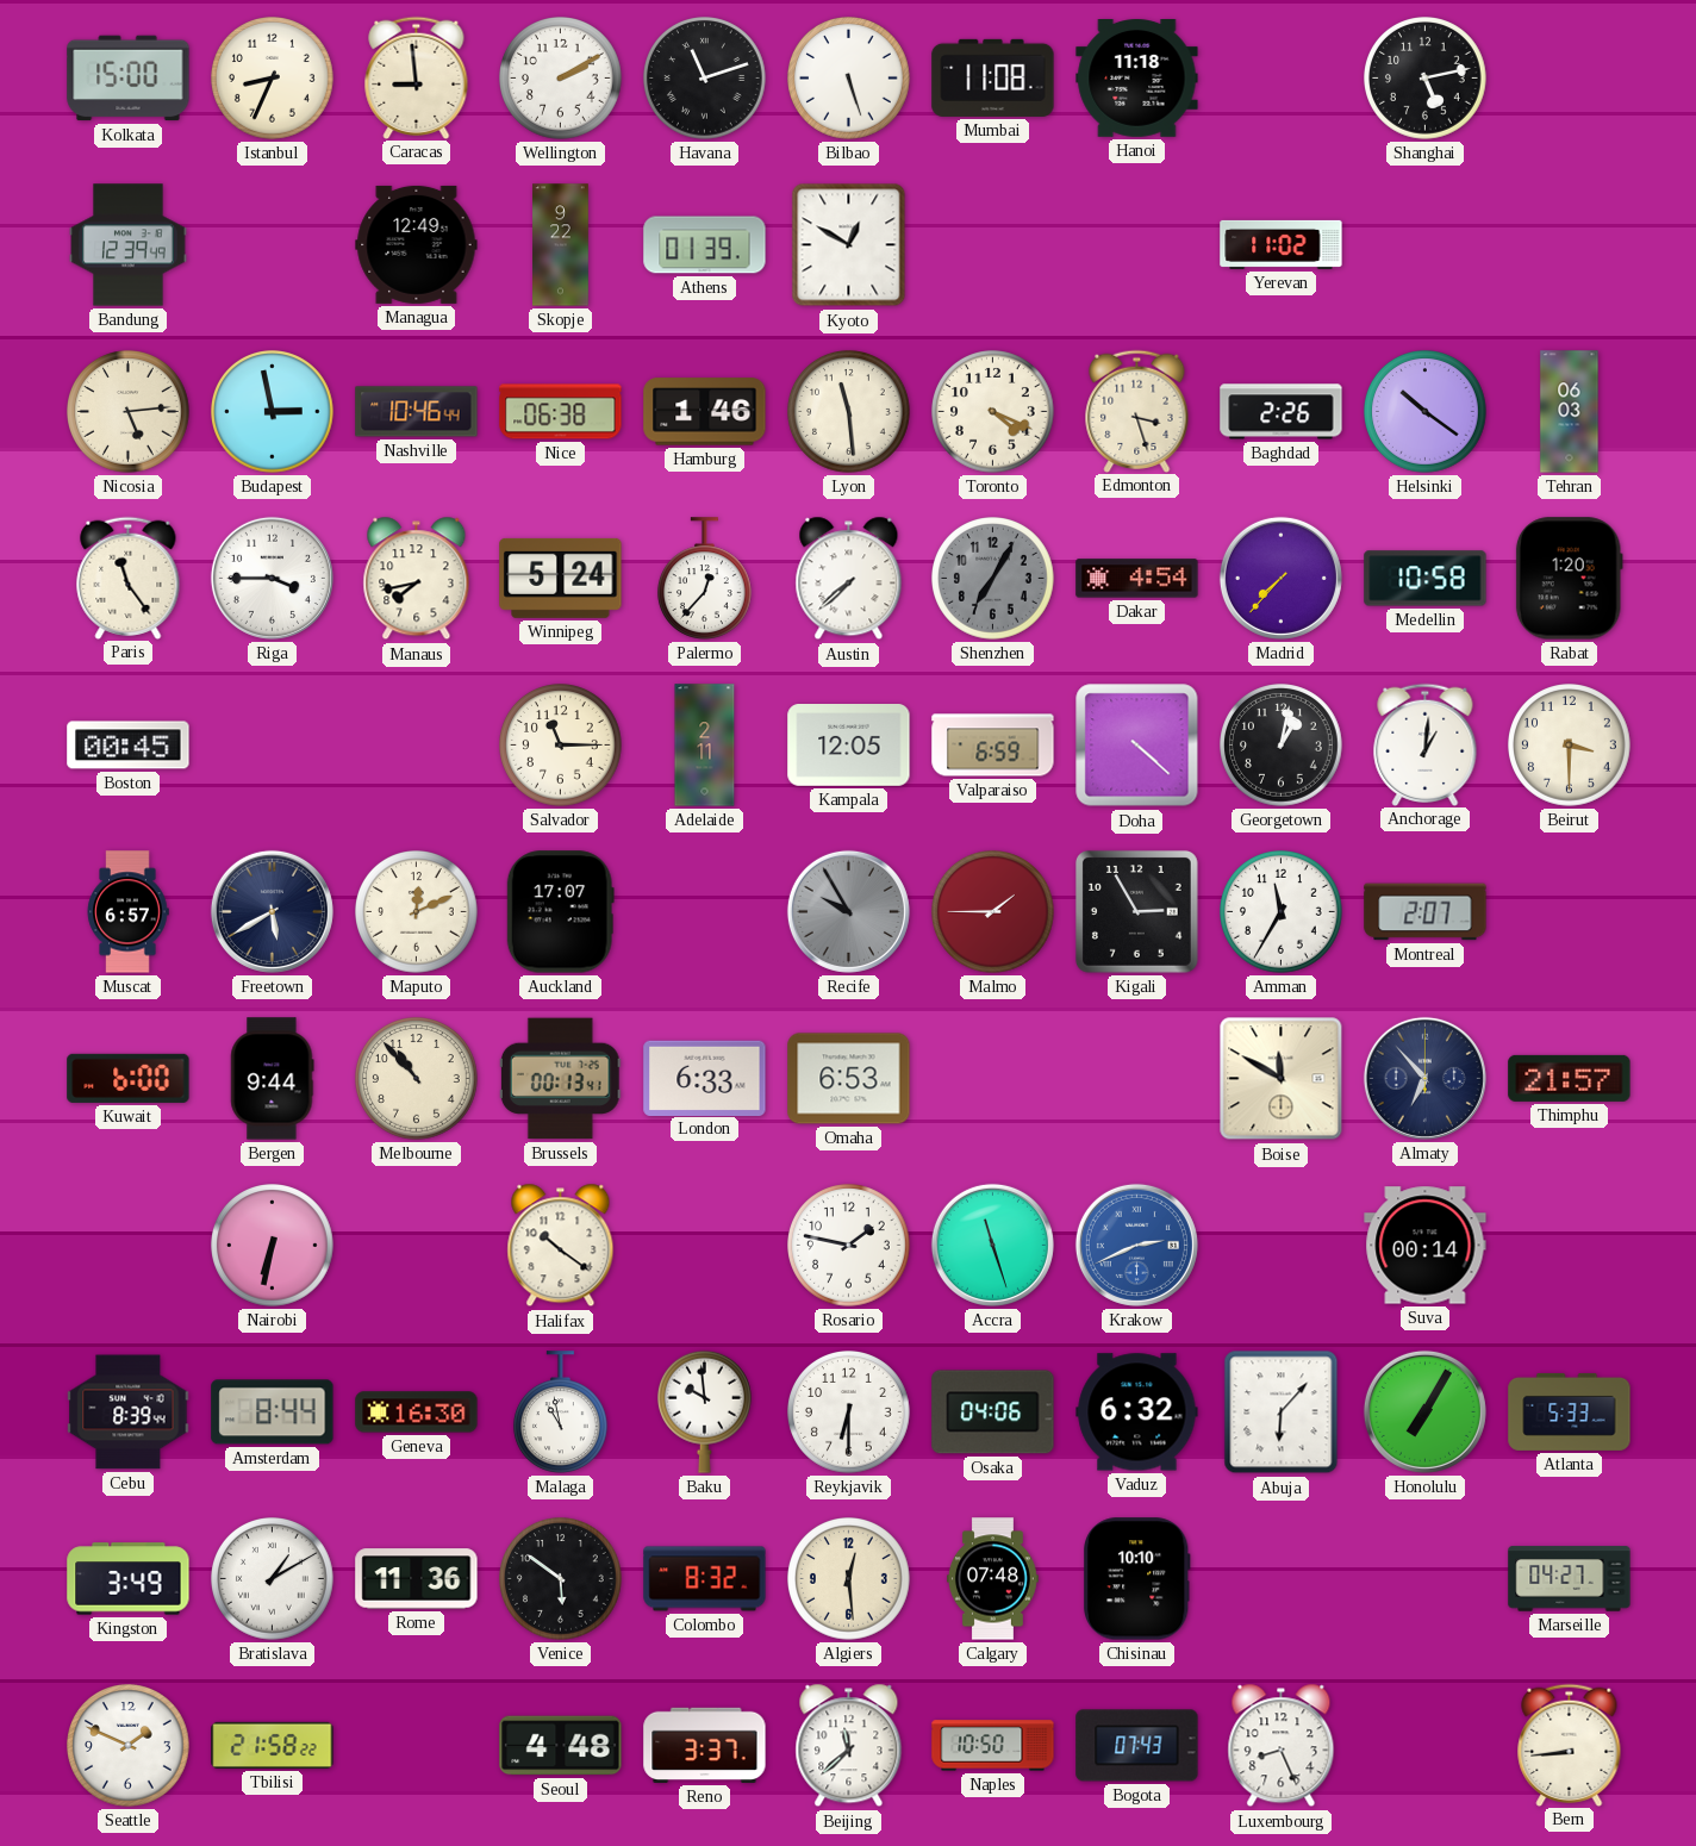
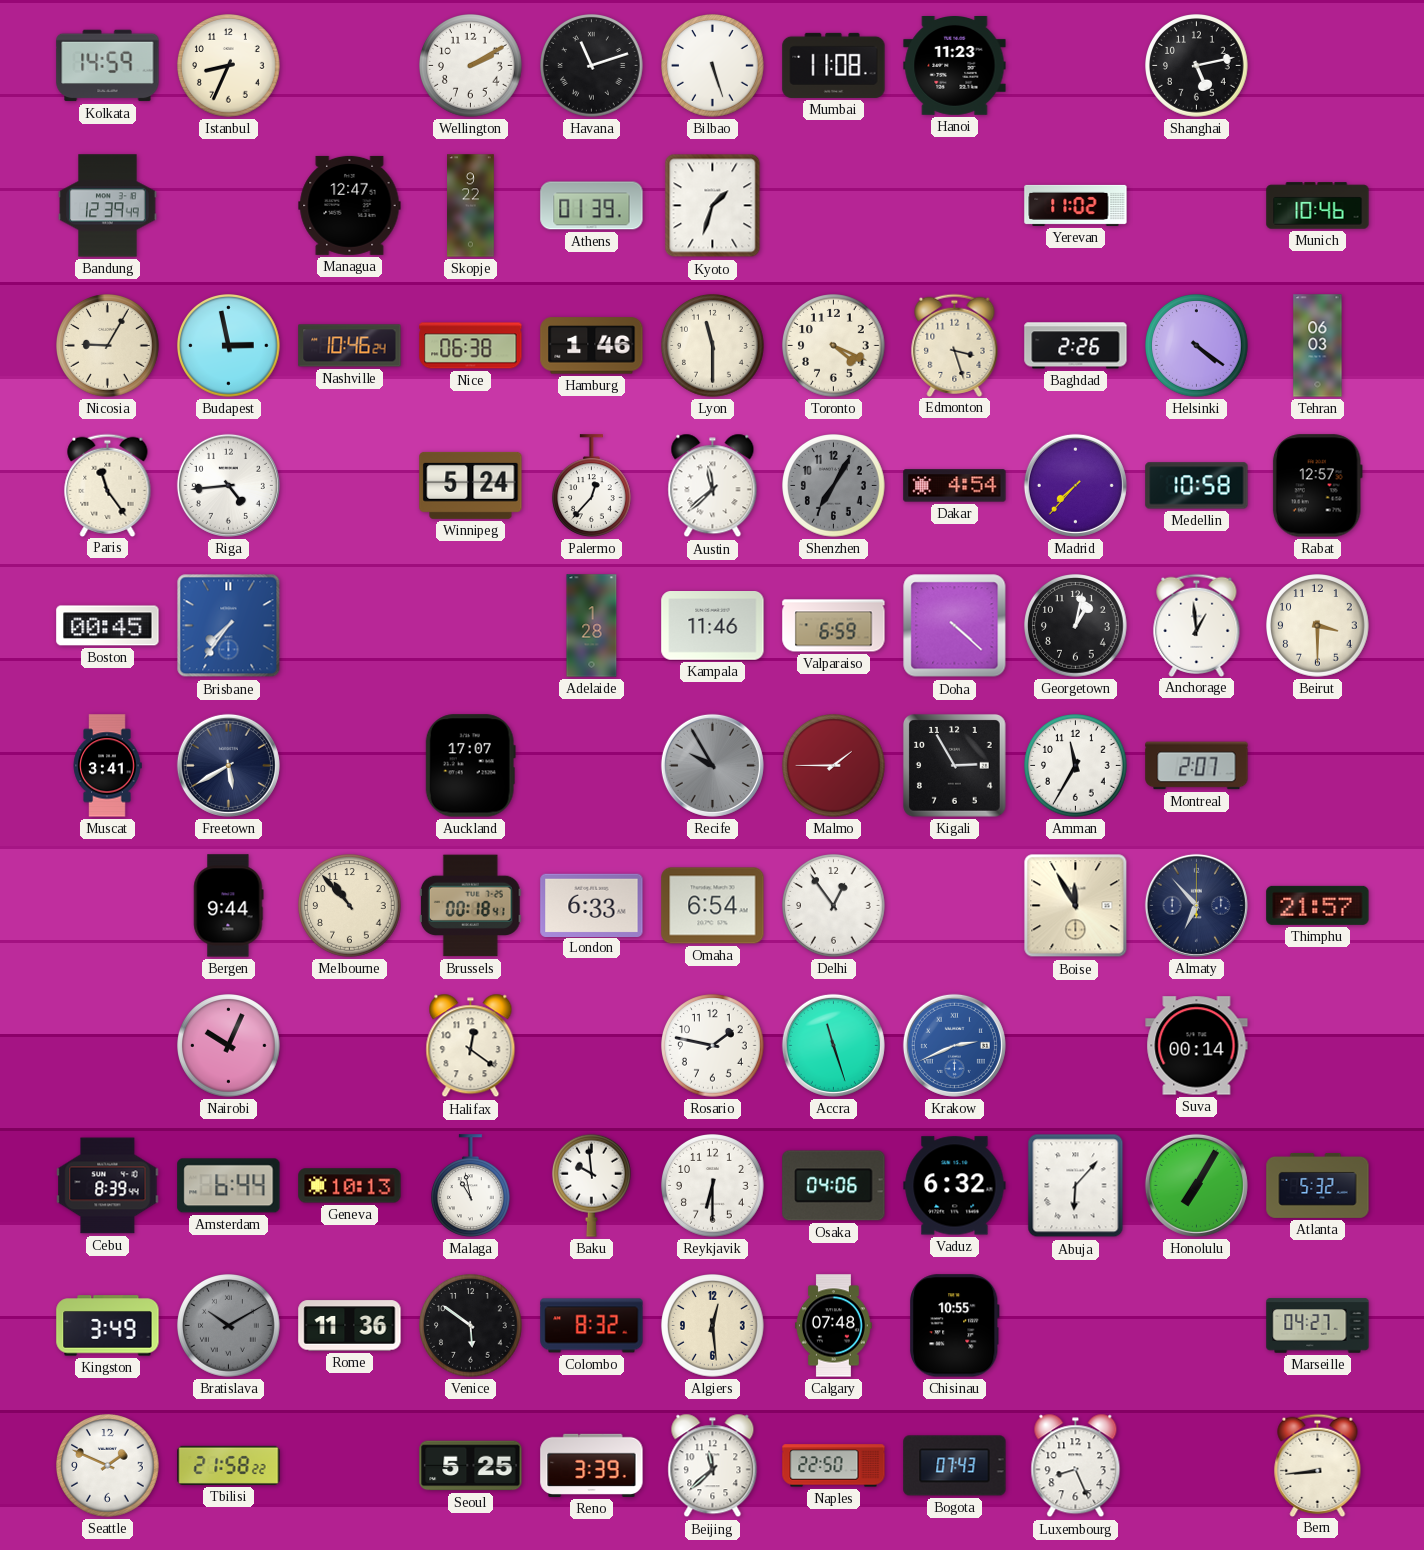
Kolkata: 15:00 -> 14:59
Caracas: 8:59 -> none
Hanoi: 11:18 -> 11:23
Managua: 12:49 -> 12:47
Kyoto: 12:50 -> 1:33
Munich: none -> 10:46
Nicosia: 5:14 -> 9:05
Nashville: 10:46:44 -> 10:46:24
Lyon: 11:29 -> 11:30
Helsinki: 10:21 -> 4:21
Riga: 3:45 -> 4:44
Manaus: 7:43 -> none
Austin: 7:38 -> 11:38
Rabat: 1:20 -> 12:57
Brisbane: none -> 7:36
Salvador: 11:15 -> none
Adelaide: 2:11 -> 1:28
Kampala: 12:05 -> 11:46
Anchorage: 1:01 -> 12:59
Muscat: 6:57 -> 3:41
Maputo: 12:11 -> none
Kuwait: 6:00 -> none
Brussels: 00:13 -> 00:18
Omaha: 6:53 -> 6:54
Delhi: none -> 12:54
Boise: 11:50 -> 11:55
Nairobi: 6:32 -> 10:04
Halifax: 10:21 -> 12:21
Amsterdam: 8:44 -> 6:44
Geneva: 16:30 -> 10:13
Atlanta: 5:33 -> 5:32
Bratislava: 1:10 -> 10:10
Bratislava dial: white -> grey
Chisinau: 10:10 -> 10:55
Seoul: 4:48 -> 5:25
Reno: 3:37 -> 3:39
Naples: 10:50 -> 22:50
